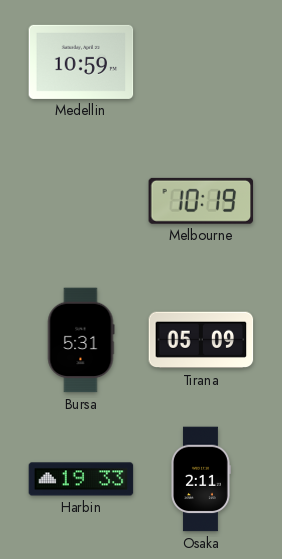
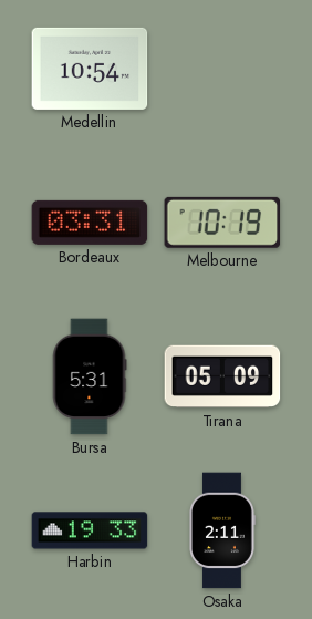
Medellin: 10:59 -> 10:54
Bordeaux: none -> 03:31
